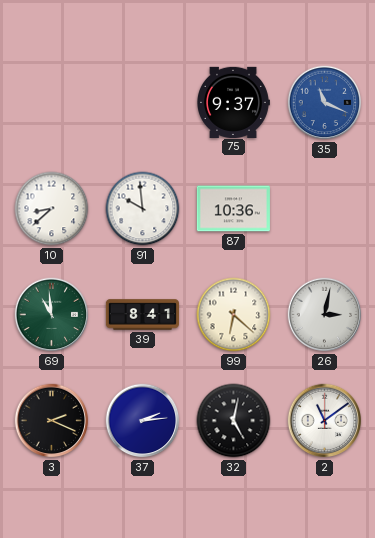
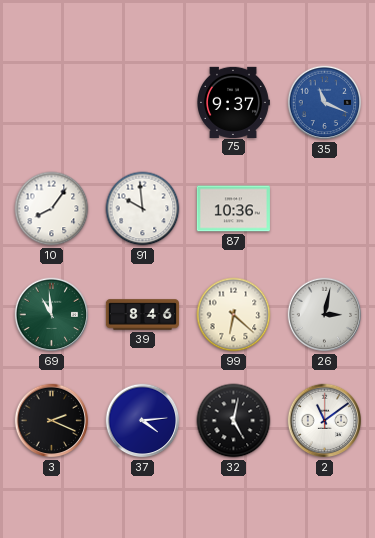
10: 8:38 -> 8:06
39: 8:41 -> 8:46
37: 2:14 -> 4:14
